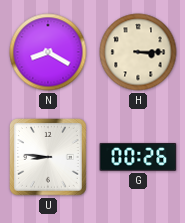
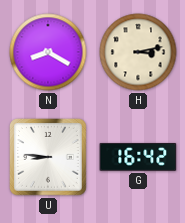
H: 3:15 -> 3:13
G: 00:26 -> 16:42
